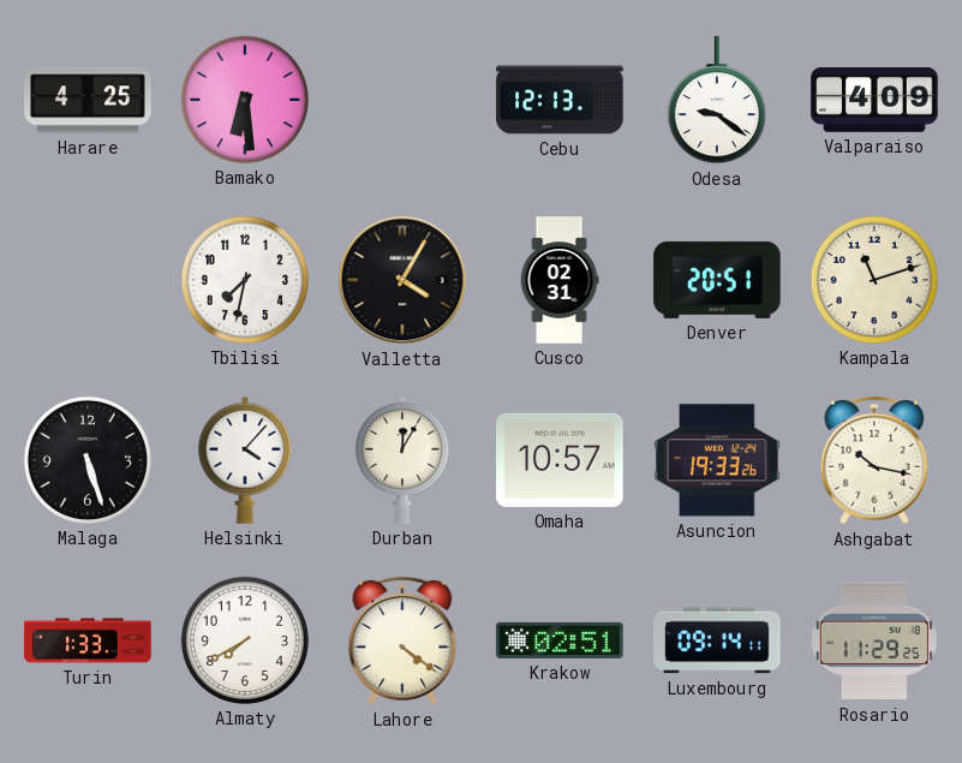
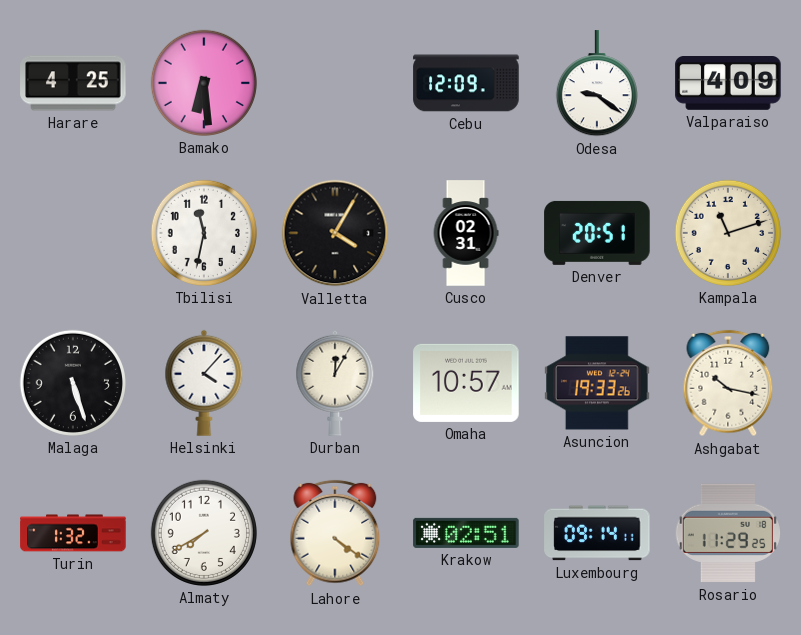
Cebu: 12:13 -> 12:09
Tbilisi: 7:32 -> 11:32
Turin: 1:33 -> 1:32
